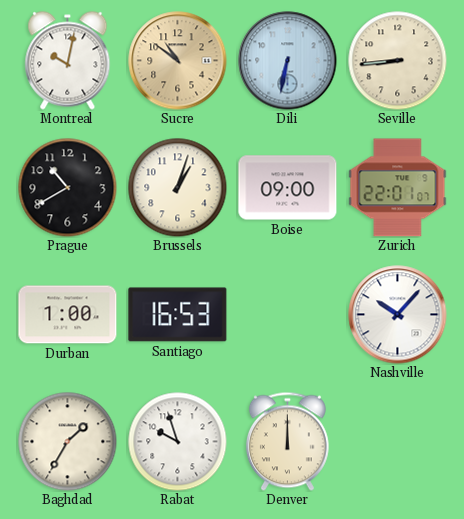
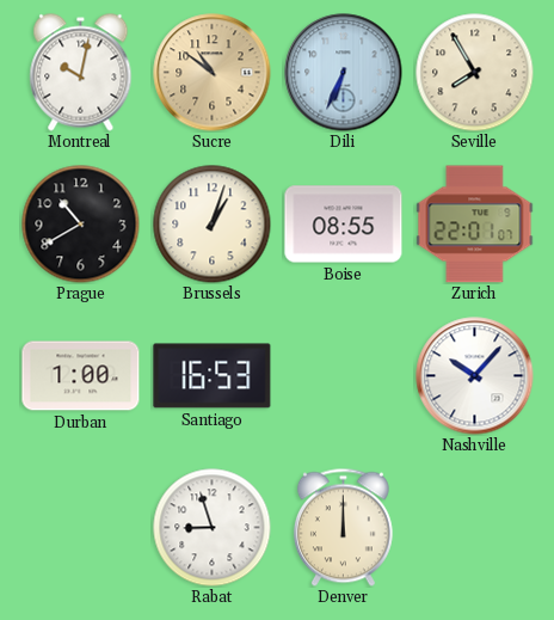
Dili: 6:32 -> 6:34
Seville: 8:44 -> 7:55
Boise: 09:00 -> 08:55
Baghdad: 1:35 -> none
Rabat: 9:57 -> 8:57
